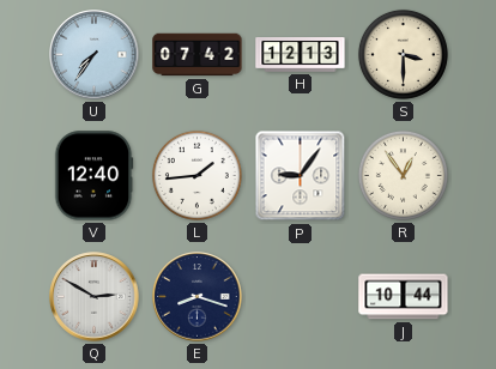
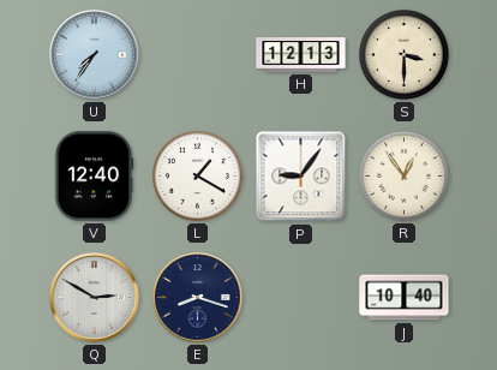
G: 07:42 -> none
L: 1:44 -> 1:20
J: 10:44 -> 10:40
